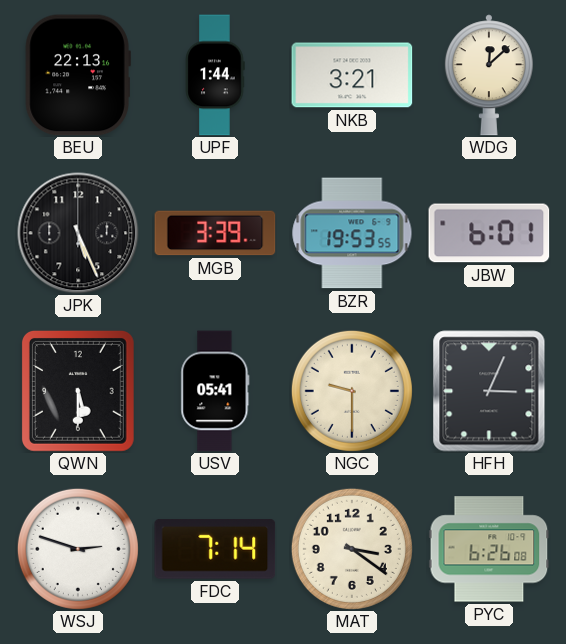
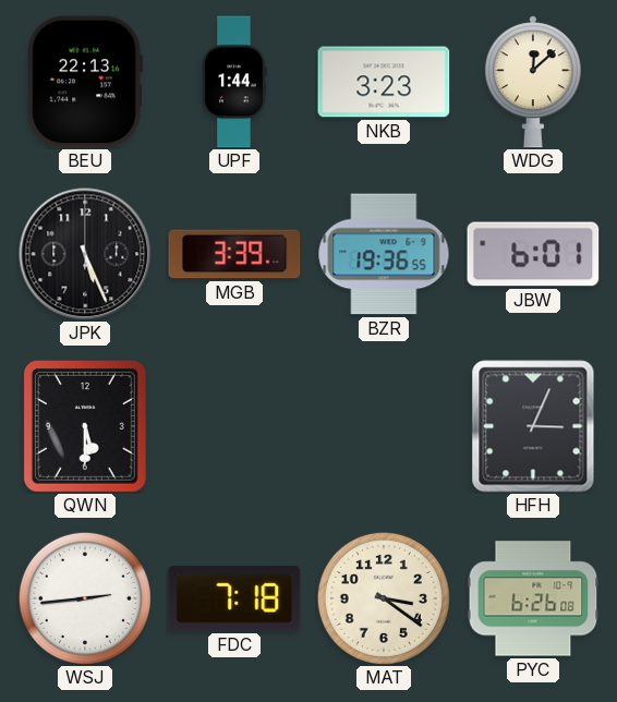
NKB: 3:21 -> 3:23
BZR: 19:53 -> 19:36
USV: 05:41 -> none
NGC: 9:30 -> none
WSJ: 2:48 -> 2:44
FDC: 7:14 -> 7:18
